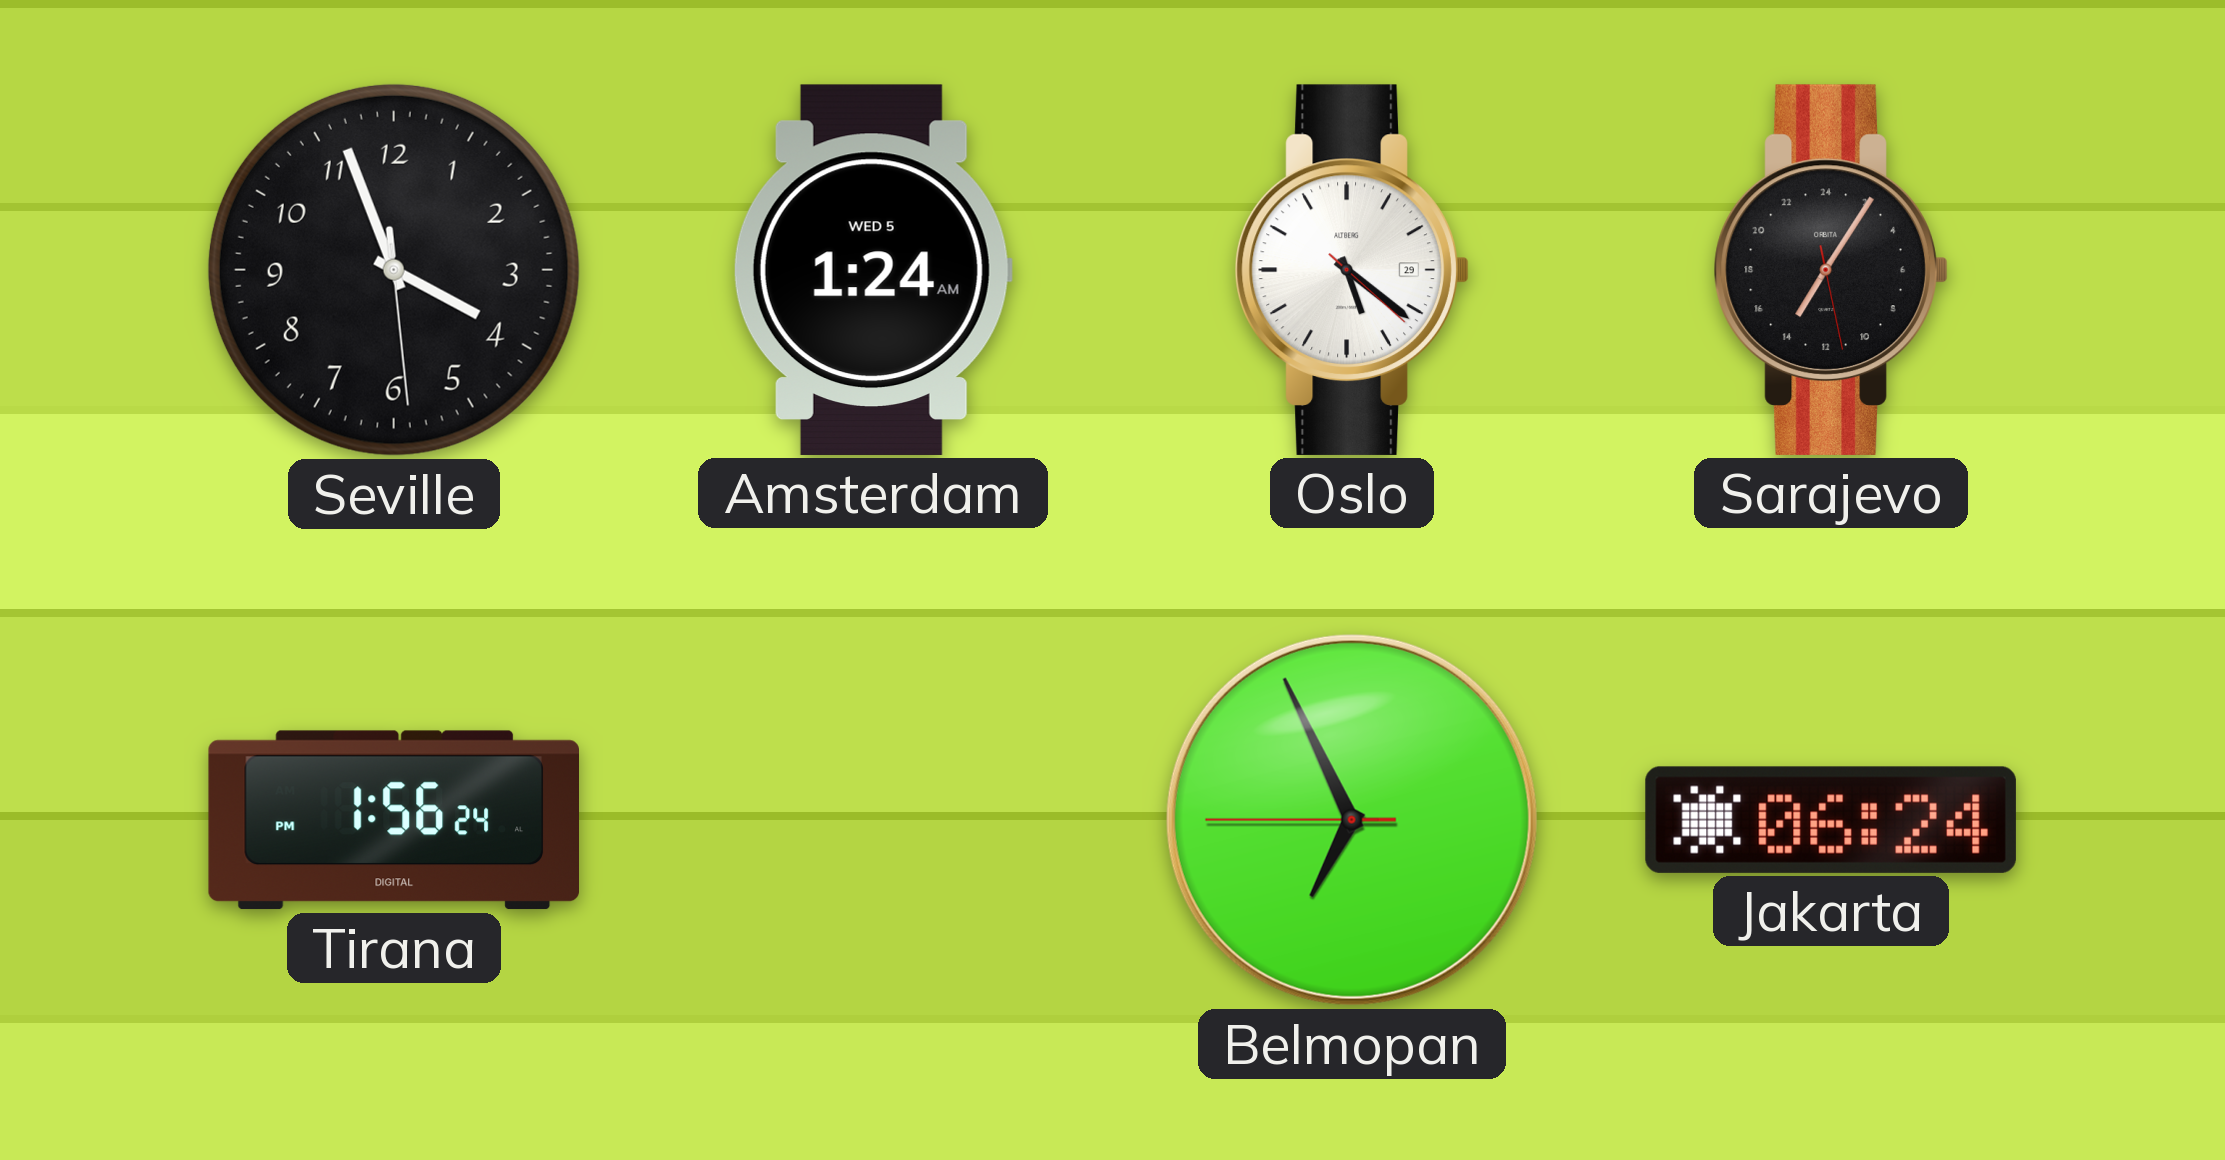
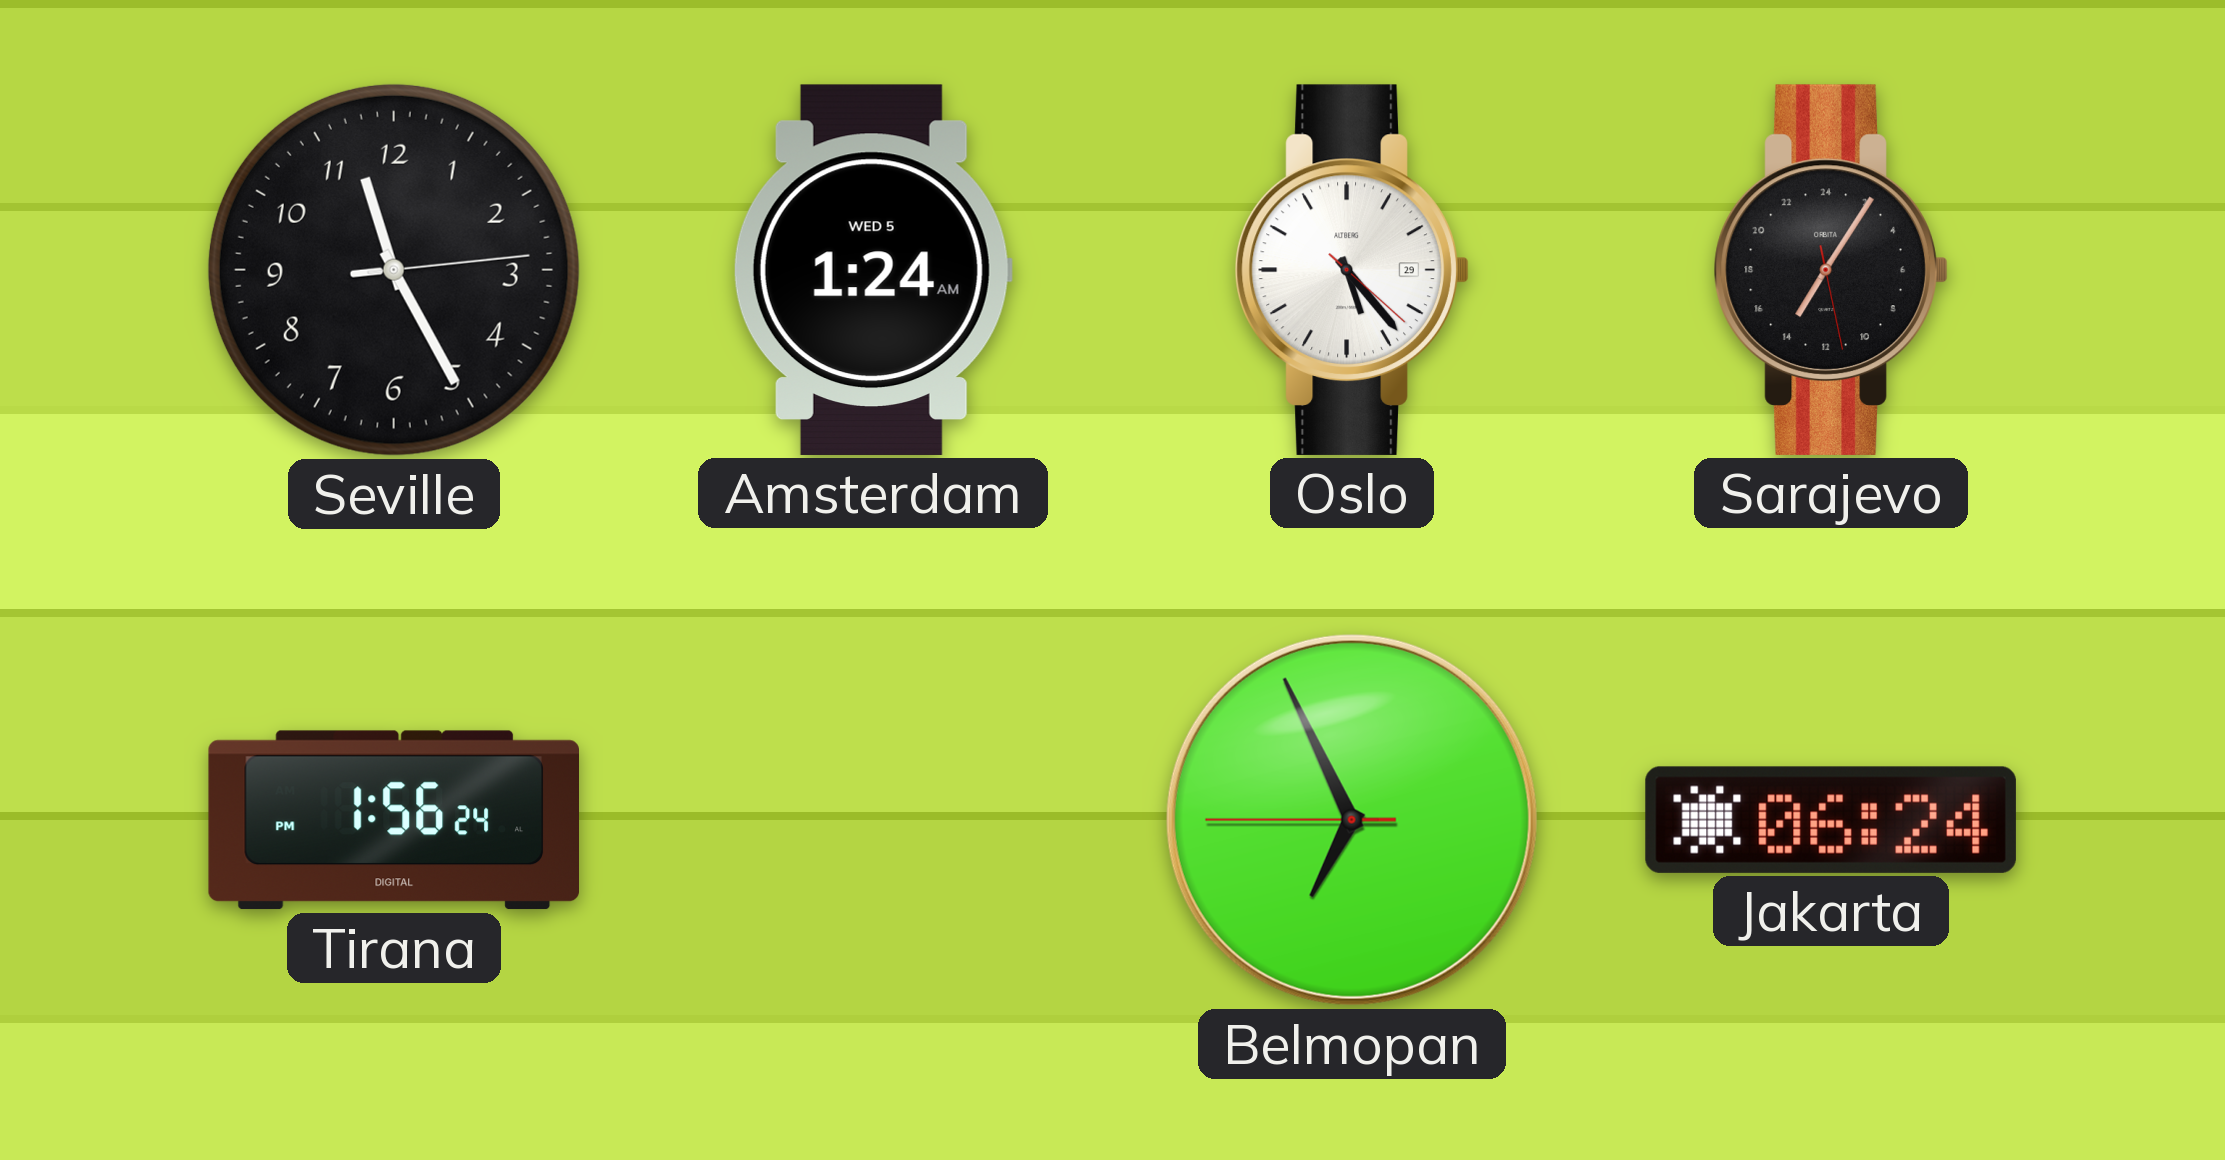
Seville: 3:56 -> 11:25
Oslo: 5:21 -> 5:23
